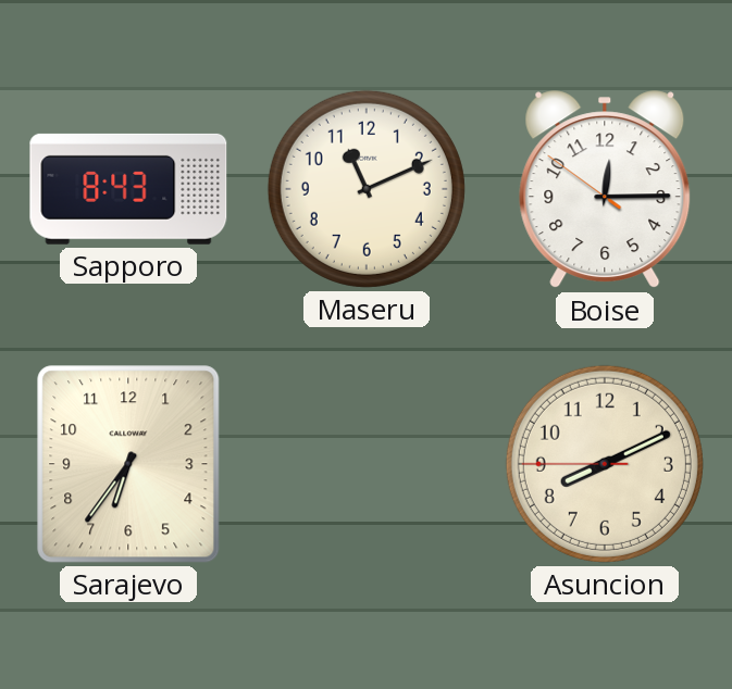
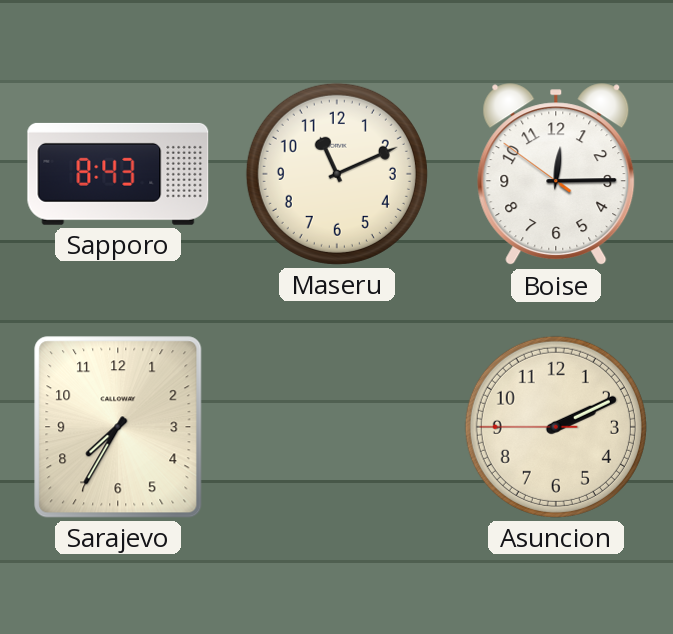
Sarajevo: 6:36 -> 7:35
Asuncion: 8:10 -> 2:10
